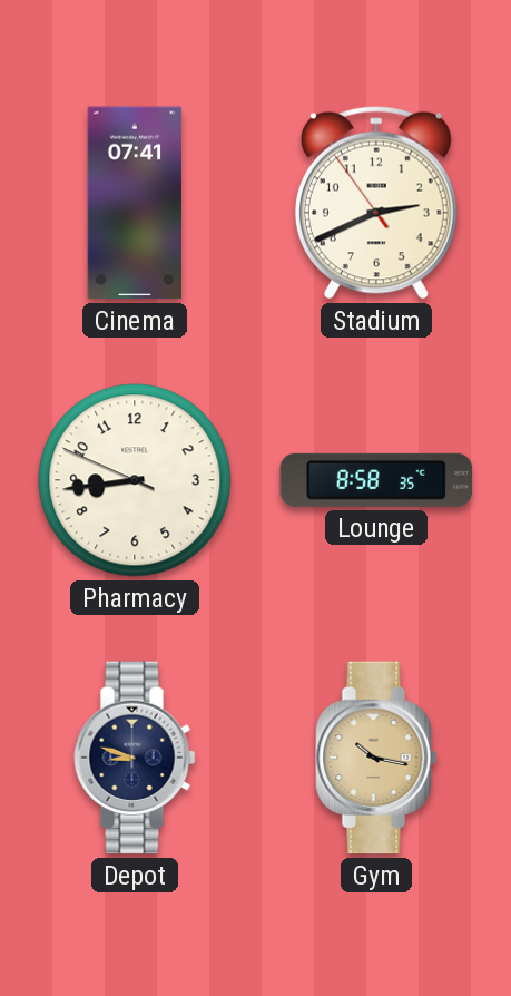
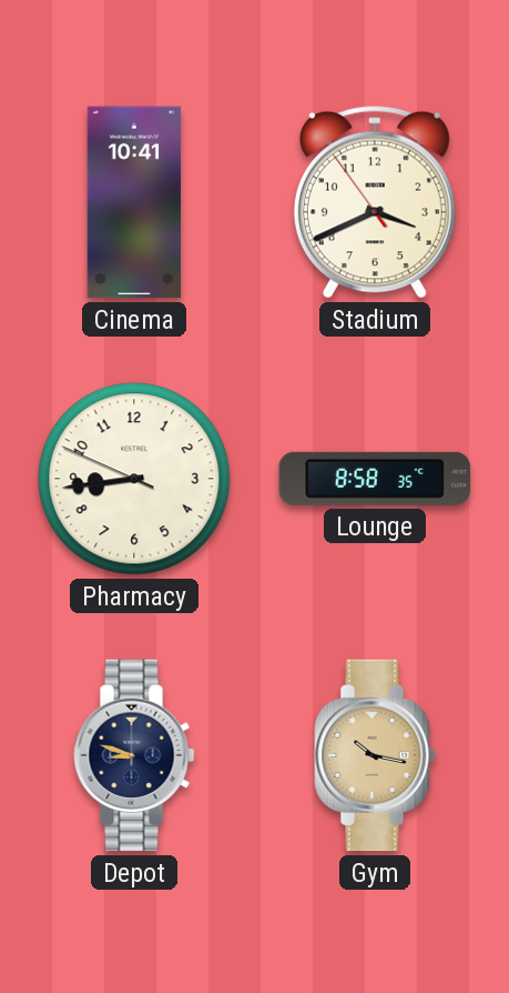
Cinema: 07:41 -> 10:41
Stadium: 2:40 -> 3:40
